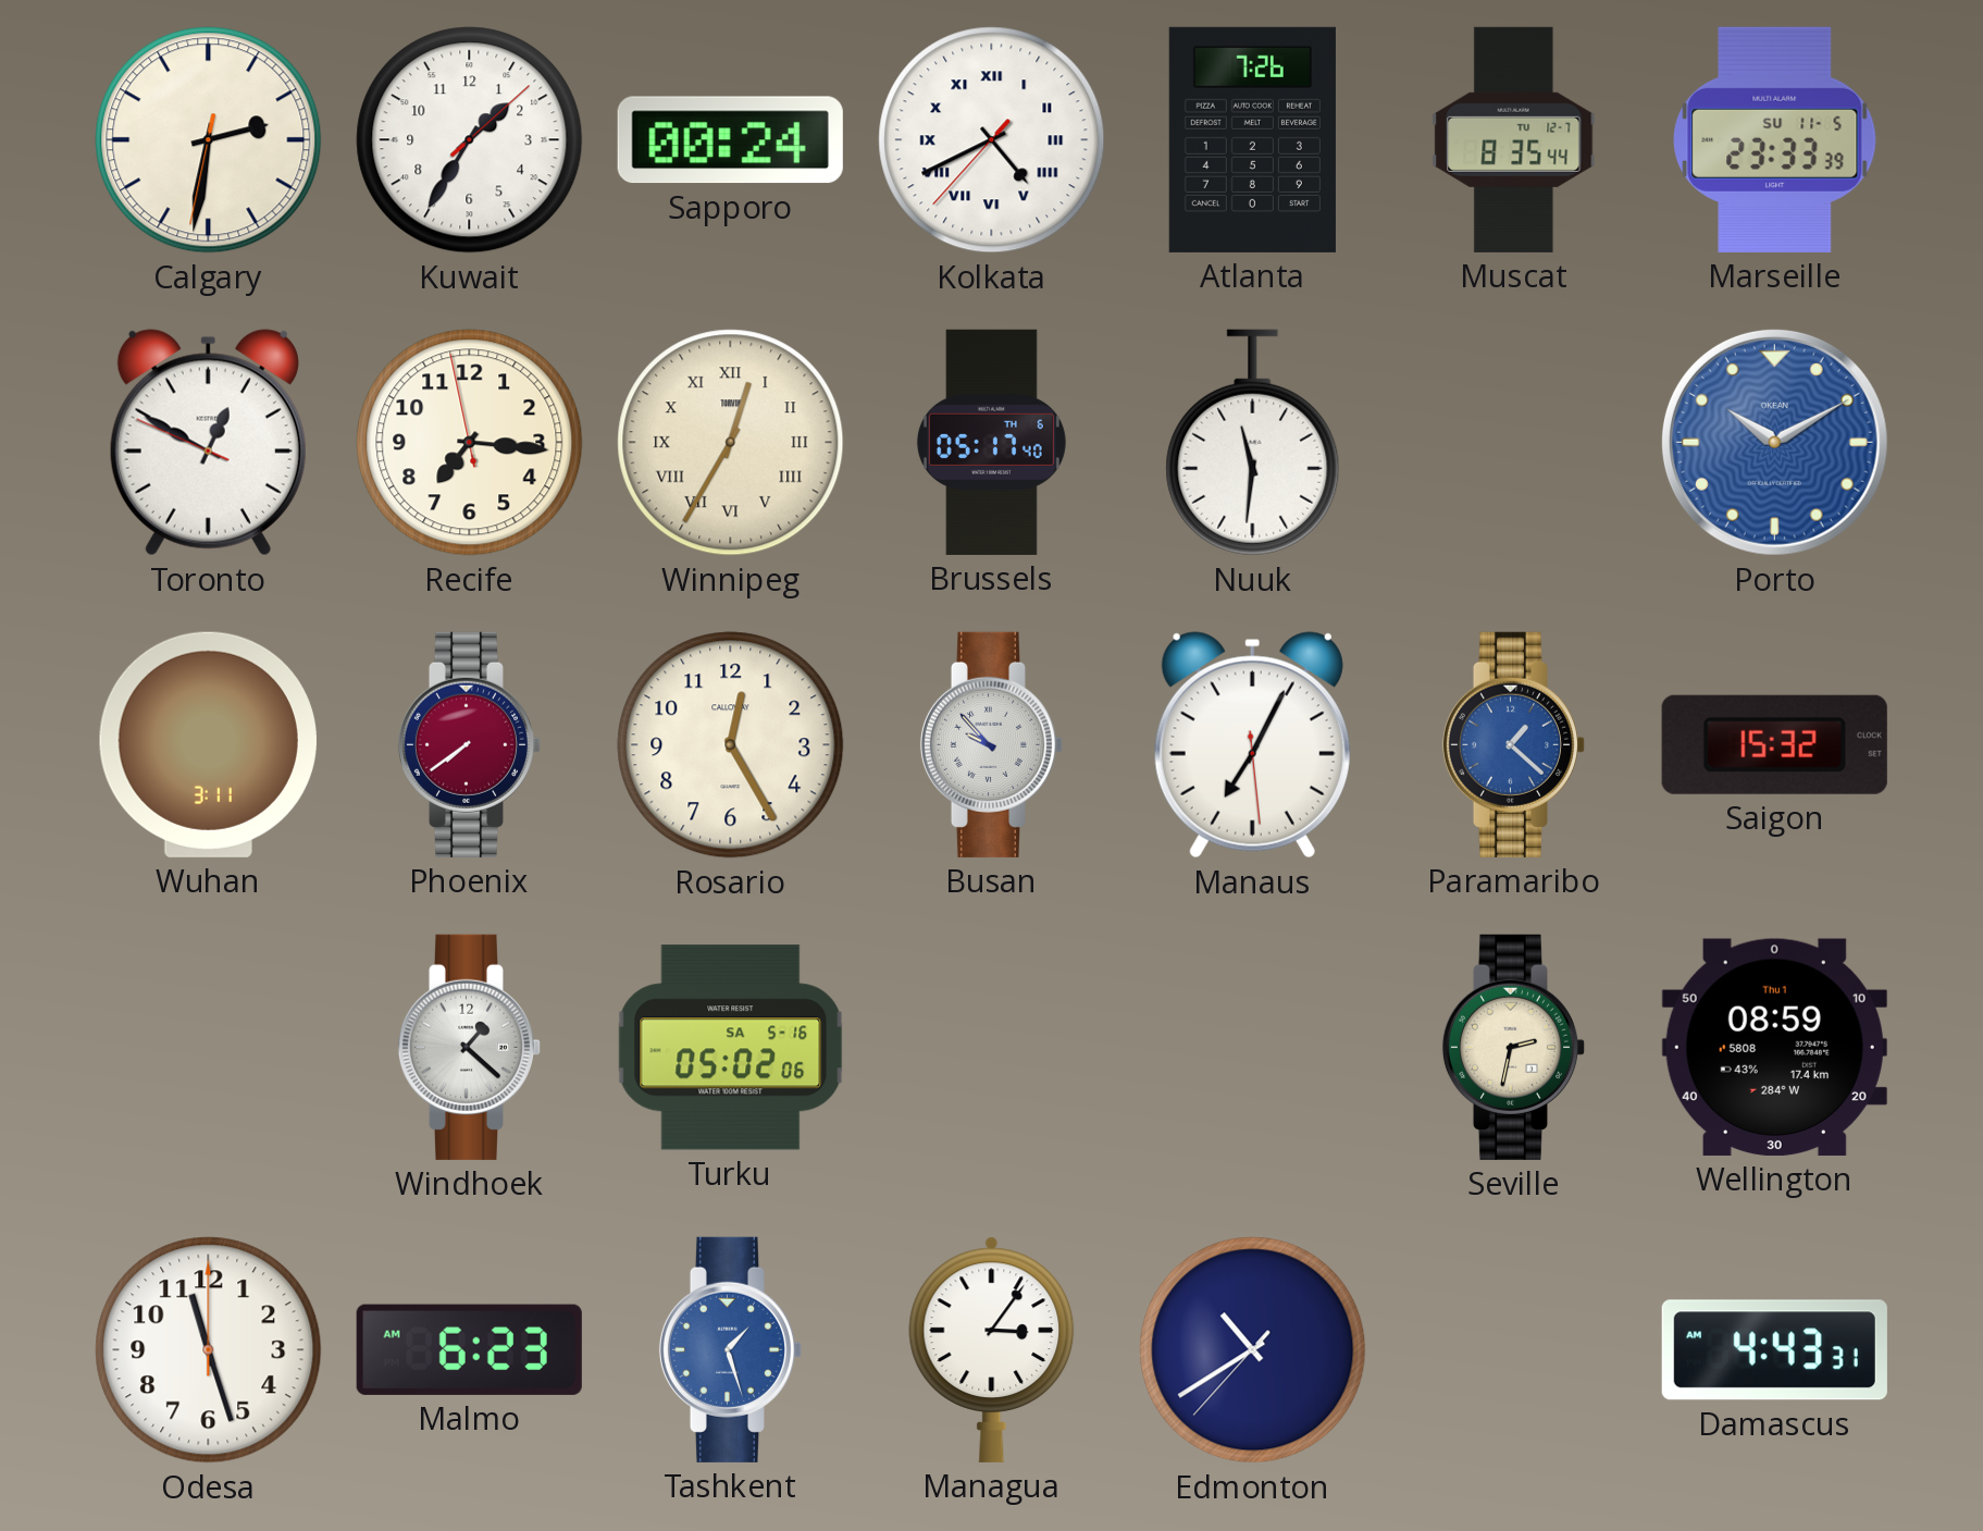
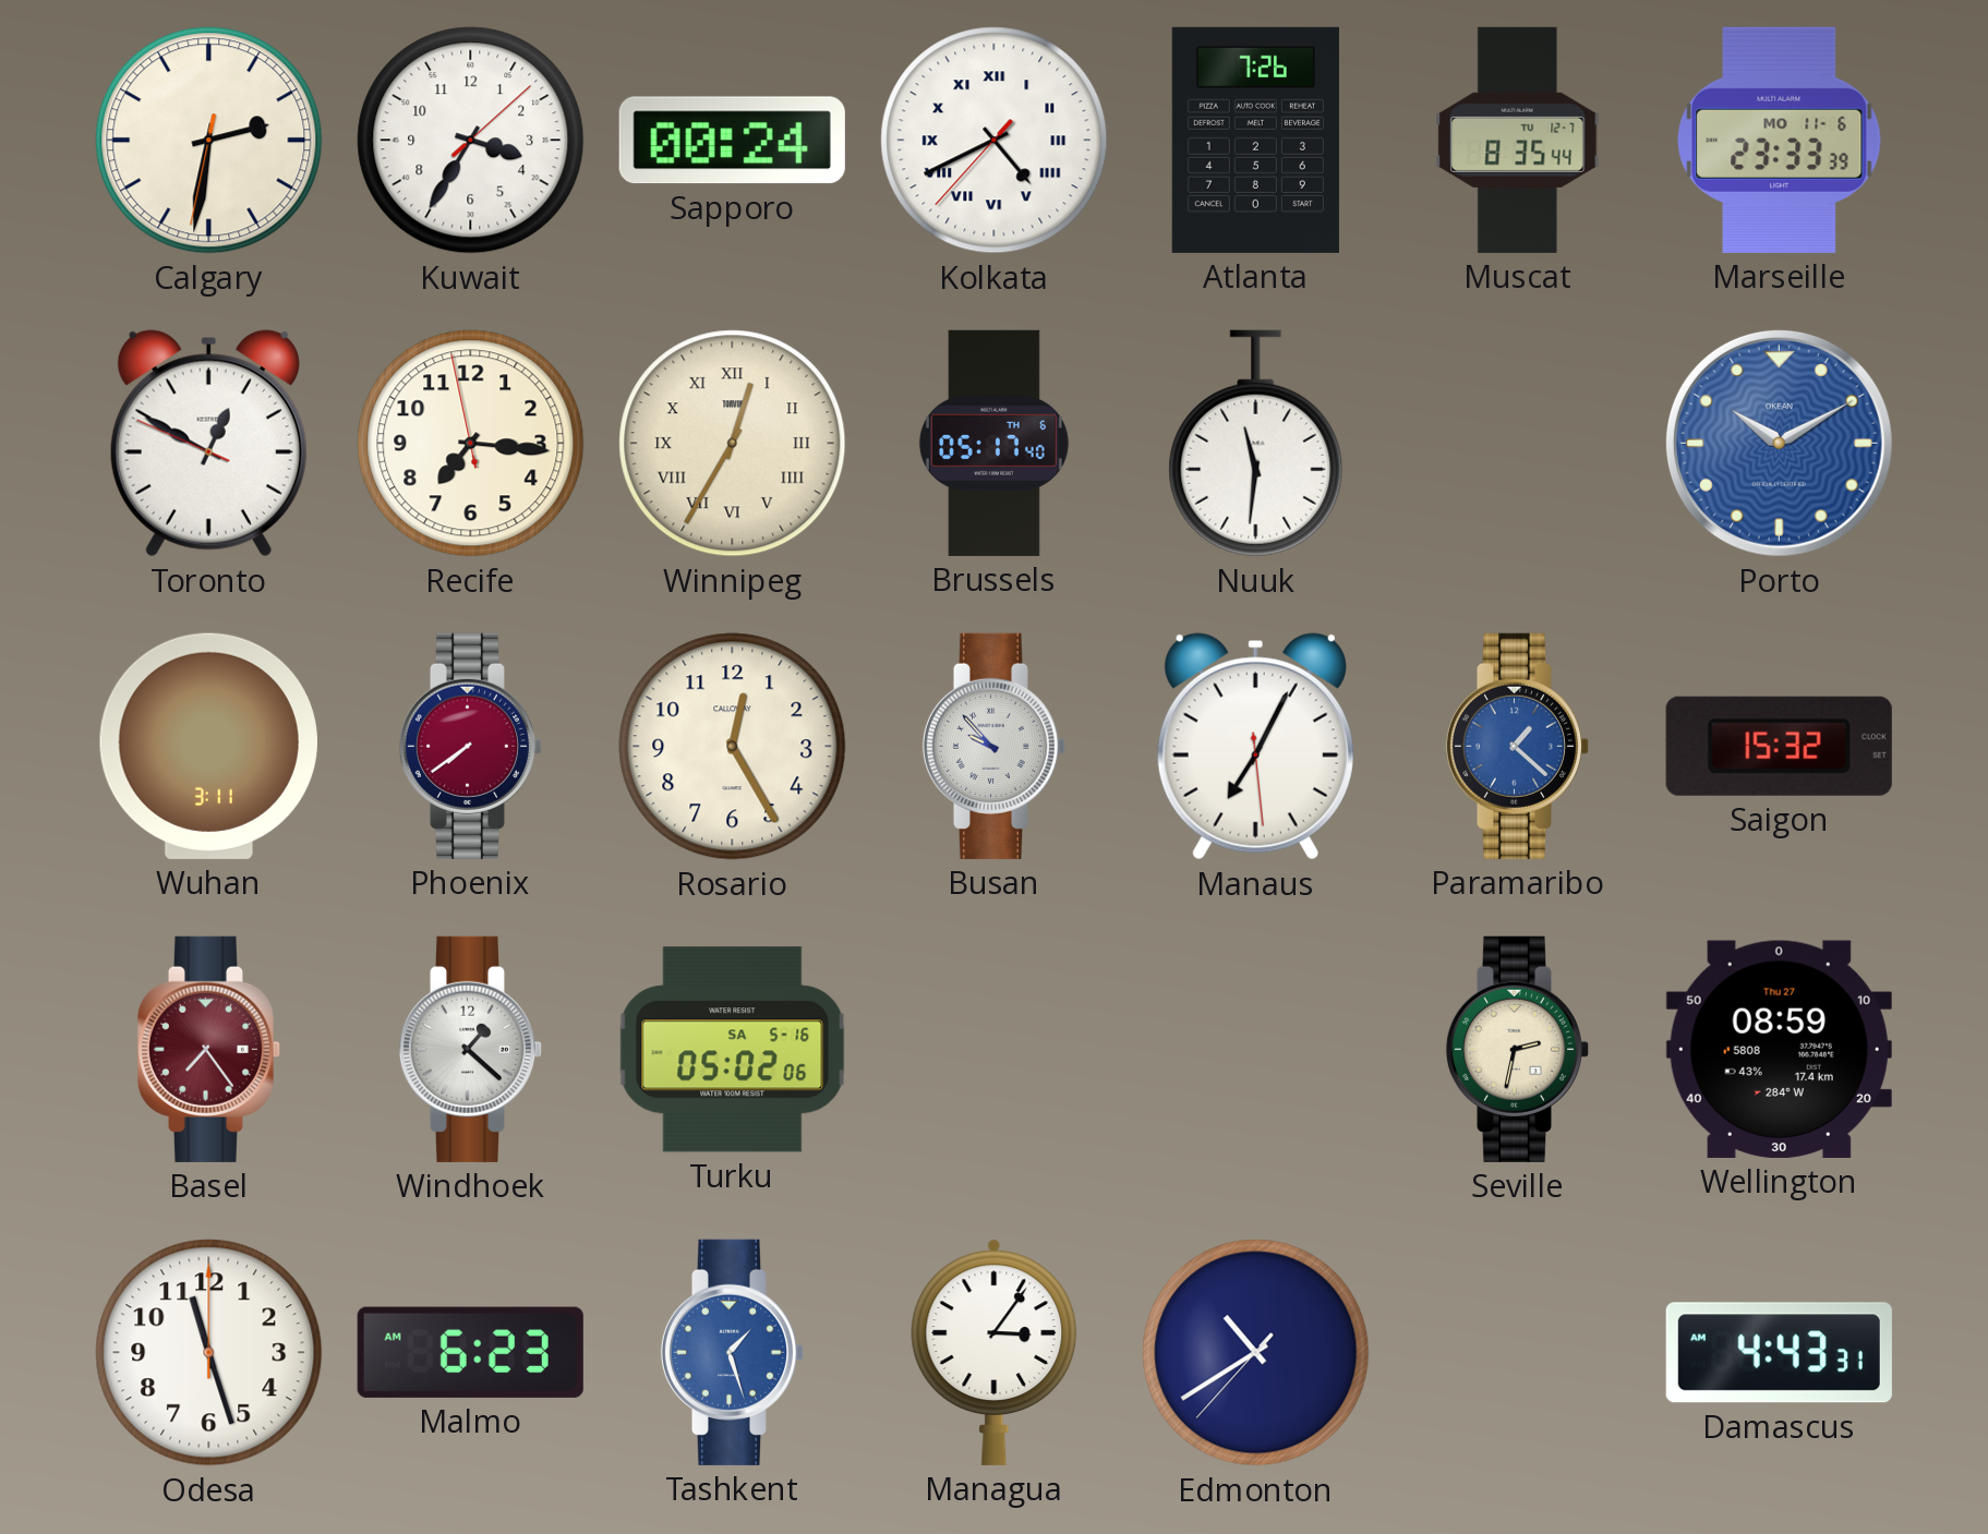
Kuwait: 1:35 -> 3:35
Marseille date: SU 11-5 -> MO 11-6
Basel: none -> 7:24
Wellington date: Thu 1 -> Thu 27
